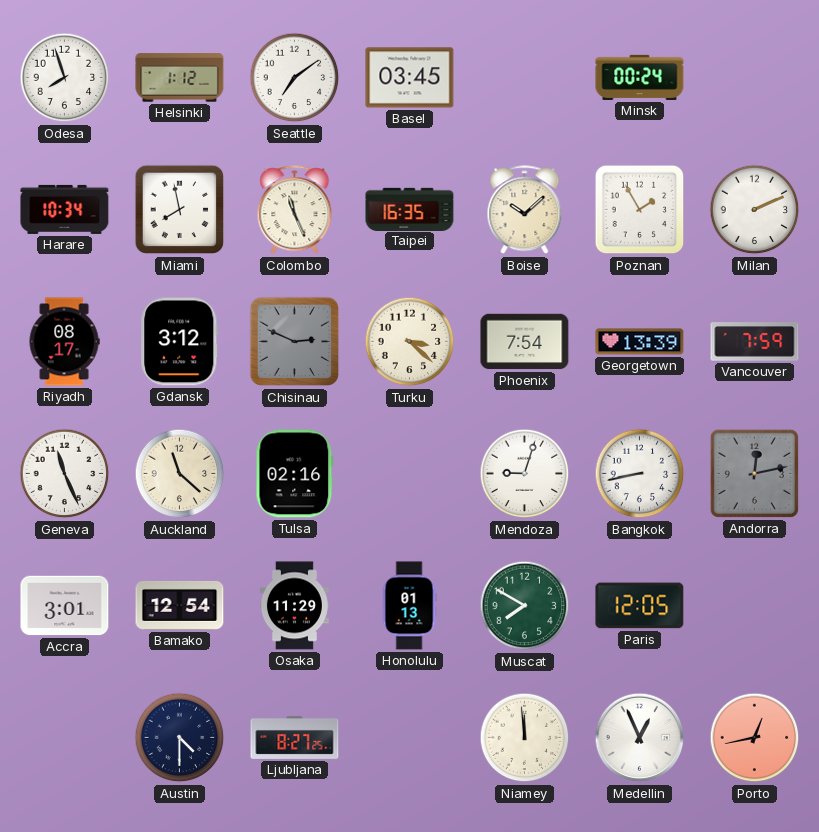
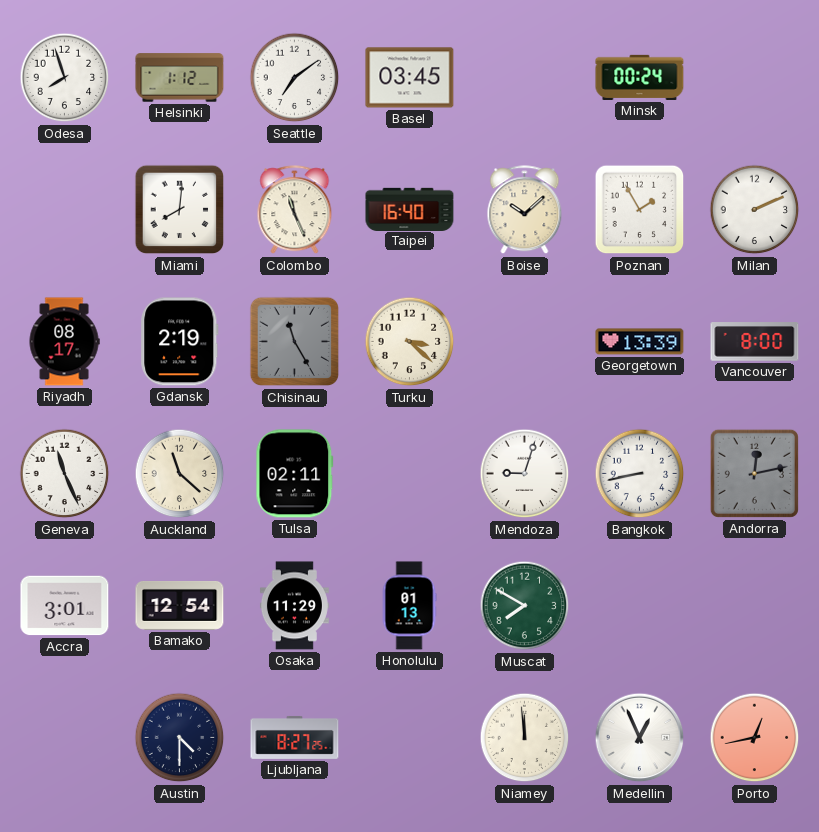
Harare: 10:34 -> none
Miami: 7:58 -> 8:01
Taipei: 16:35 -> 16:40
Gdansk: 3:12 -> 2:19
Chisinau: 2:49 -> 11:25
Phoenix: 7:54 -> none
Vancouver: 7:59 -> 8:00
Tulsa: 02:16 -> 02:11
Paris: 12:05 -> none
